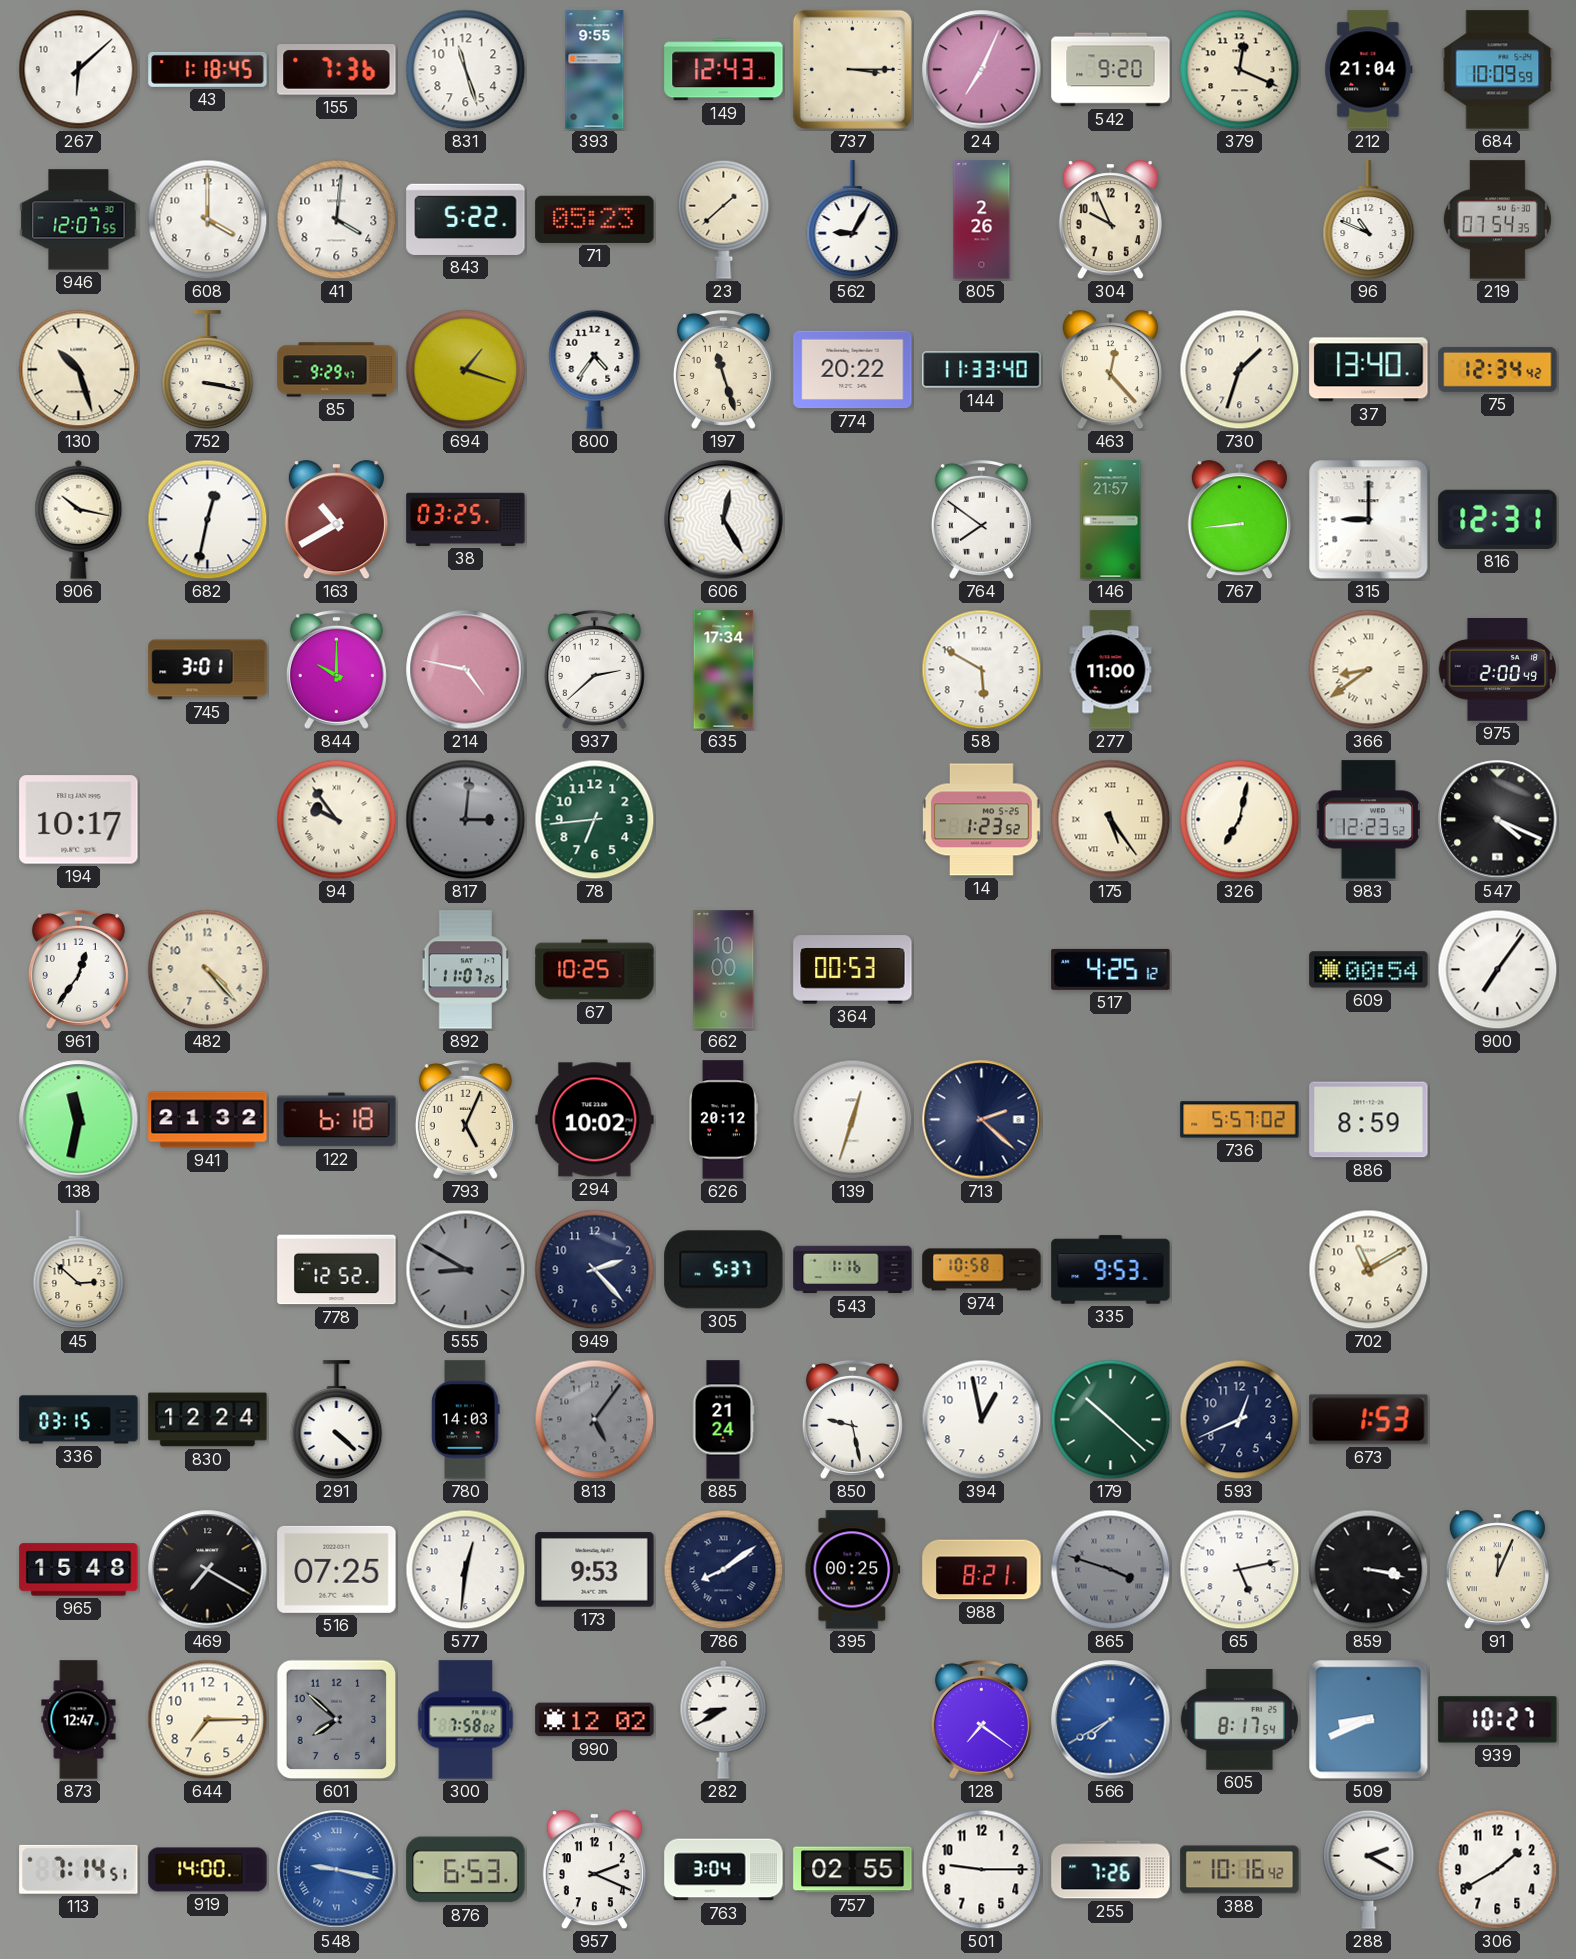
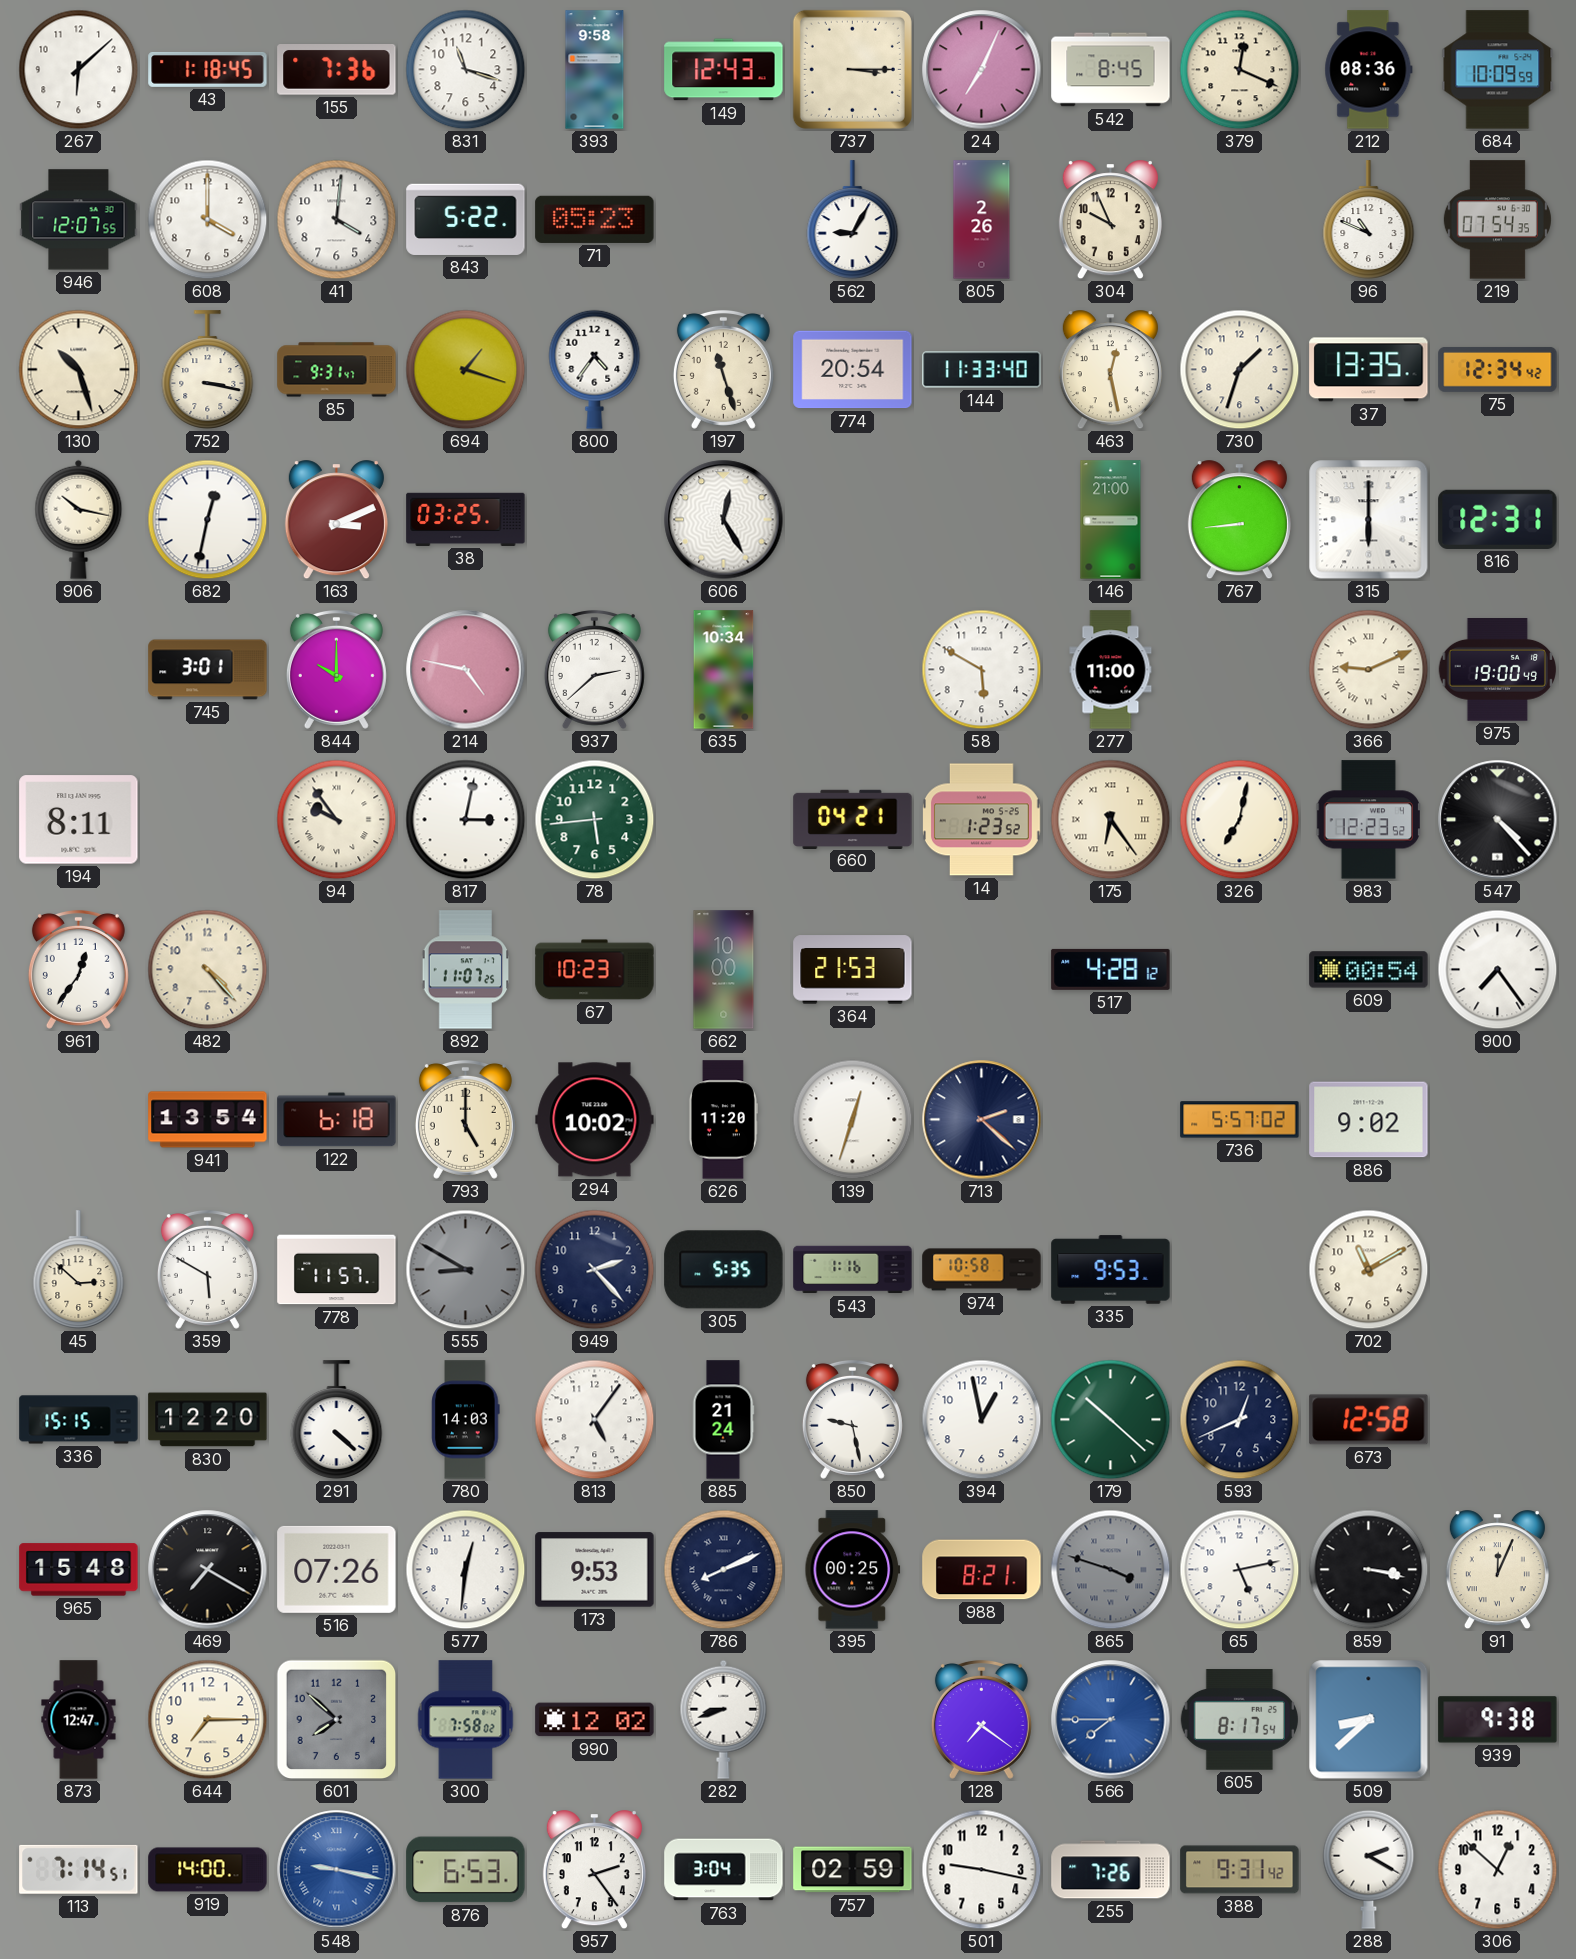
831: 11:27 -> 11:18
393: 9:55 -> 9:58
542: 9:20 -> 8:45
212: 21:04 -> 08:36
23: 1:38 -> none
85: 9:29 -> 9:31
774: 20:22 -> 20:54
463: 12:23 -> 12:28
37: 13:40 -> 13:35
163: 10:40 -> 3:11
764: 7:51 -> none
146: 21:57 -> 21:00
315: 9:00 -> 6:00
635: 17:34 -> 10:34
366: 8:39 -> 9:11
975: 2:00 -> 19:00
194: 10:17 -> 8:11
817: 3:01 -> 3:02
817 dial: grey -> white
78: 6:44 -> 5:44
660: none -> 04:21
175: 5:24 -> 6:24
547: 4:19 -> 4:23
67: 10:25 -> 10:23
364: 00:53 -> 21:53
517: 4:25 -> 4:28
900: 7:06 -> 7:24
138: 11:32 -> none
941: 21:32 -> 13:54
793: 5:04 -> 5:00
626: 20:12 -> 11:20
886: 8:59 -> 9:02
359: none -> 5:50
778: 12:52 -> 11:57
305: 5:37 -> 5:35
336: 03:15 -> 15:15
830: 12:24 -> 12:20
813 dial: grey -> white
673: 1:53 -> 12:58
516: 07:25 -> 07:26
786: 8:09 -> 8:11
282: 8:40 -> 8:42
566: 7:40 -> 7:45
509: 8:41 -> 8:38
939: 10:27 -> 9:38
957: 2:19 -> 2:24
757: 02:55 -> 02:59
501: 9:15 -> 9:17
388: 10:16 -> 9:31
306: 1:40 -> 12:52
